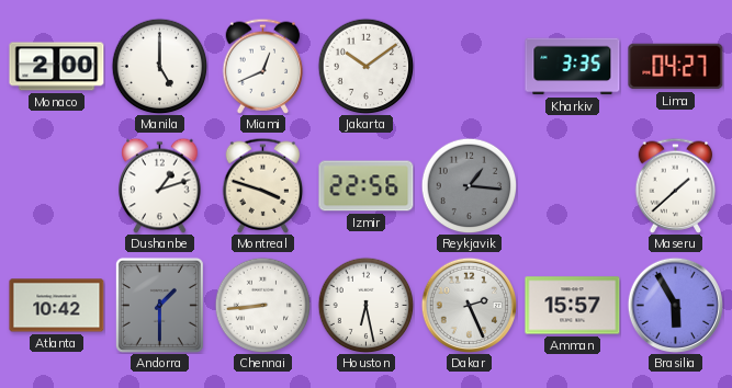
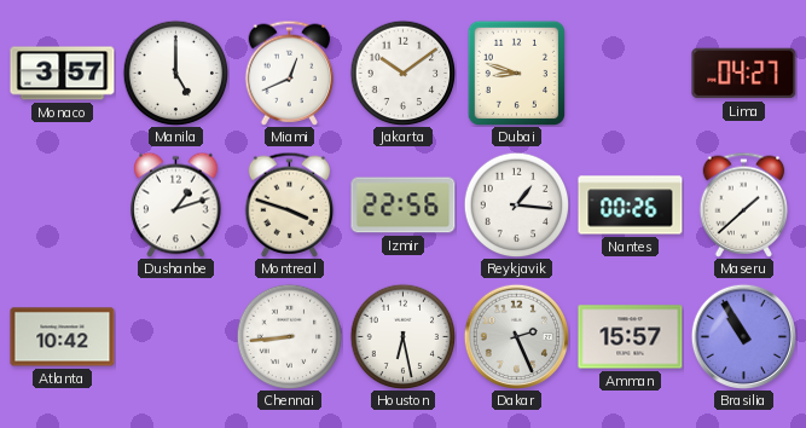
Monaco: 2:00 -> 3:57
Dubai: none -> 8:48
Kharkiv: 3:35 -> none
Reykjavik dial: grey -> white
Nantes: none -> 00:26
Andorra: 1:30 -> none
Brasilia: 5:55 -> 10:55
